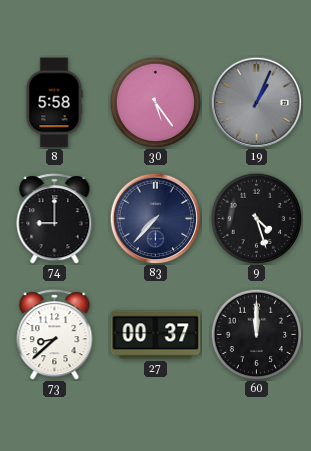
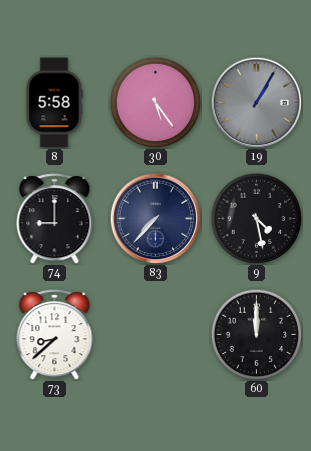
19: 1:04 -> 1:05
9: 4:27 -> 4:28
27: 00:37 -> none
